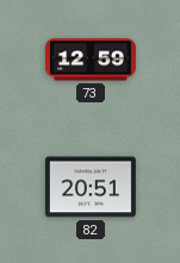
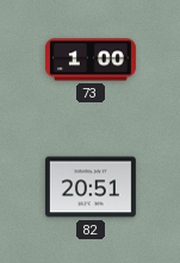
73: 12:59 -> 1:00
